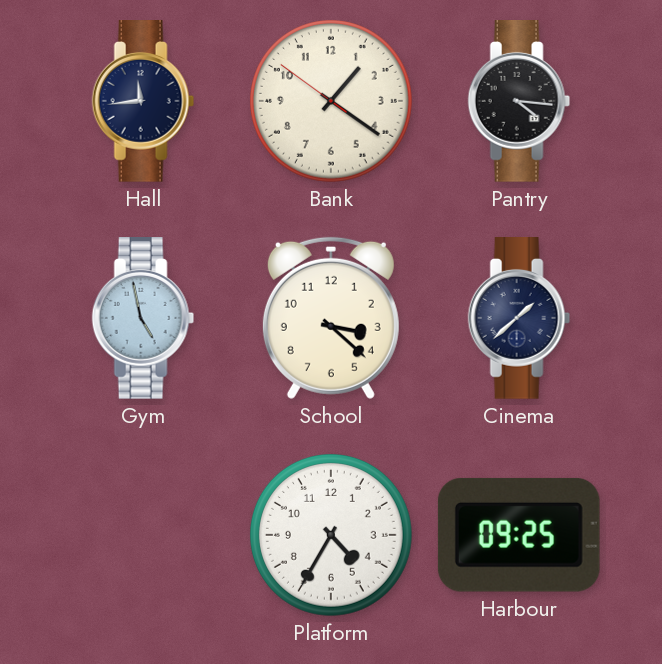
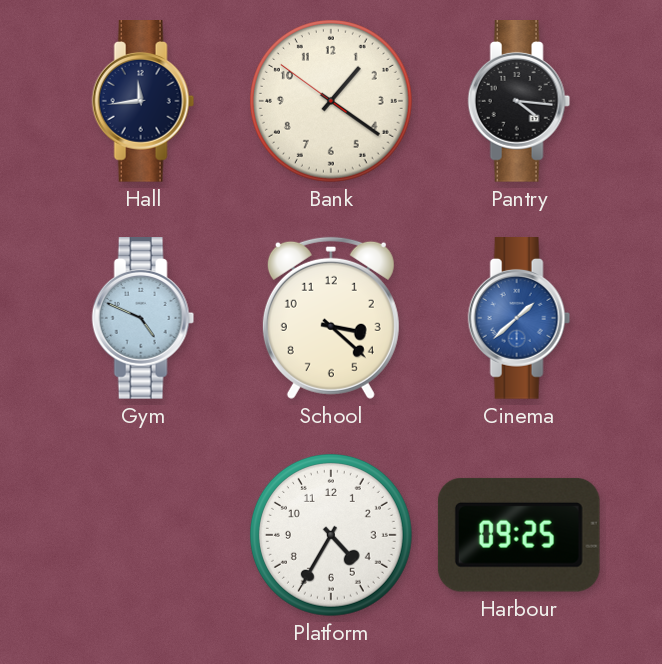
Gym: 4:58 -> 4:49
Cinema dial: navy -> blue
